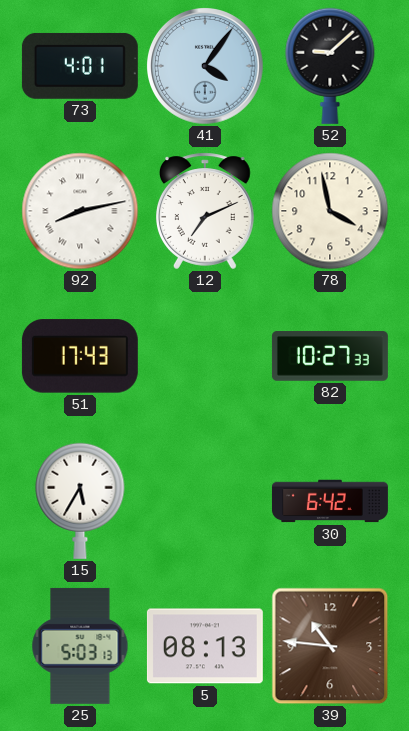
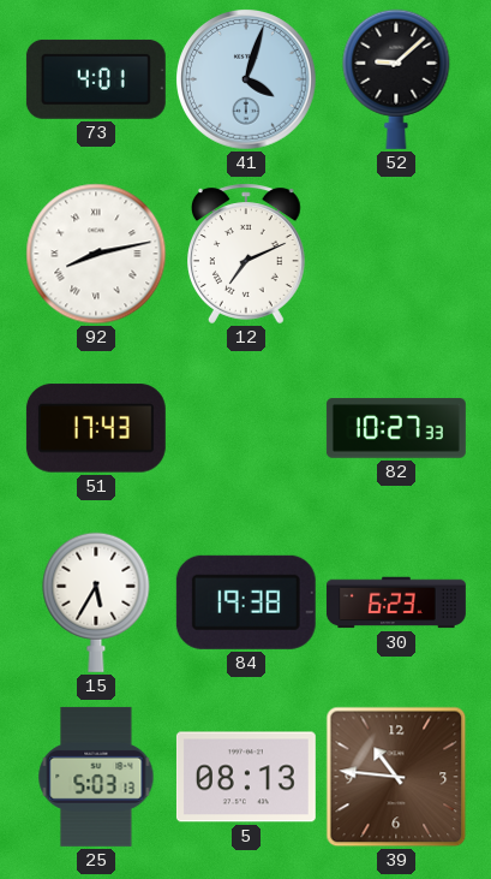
41: 4:06 -> 4:03
78: 3:58 -> none
84: none -> 19:38
30: 6:42 -> 6:23
